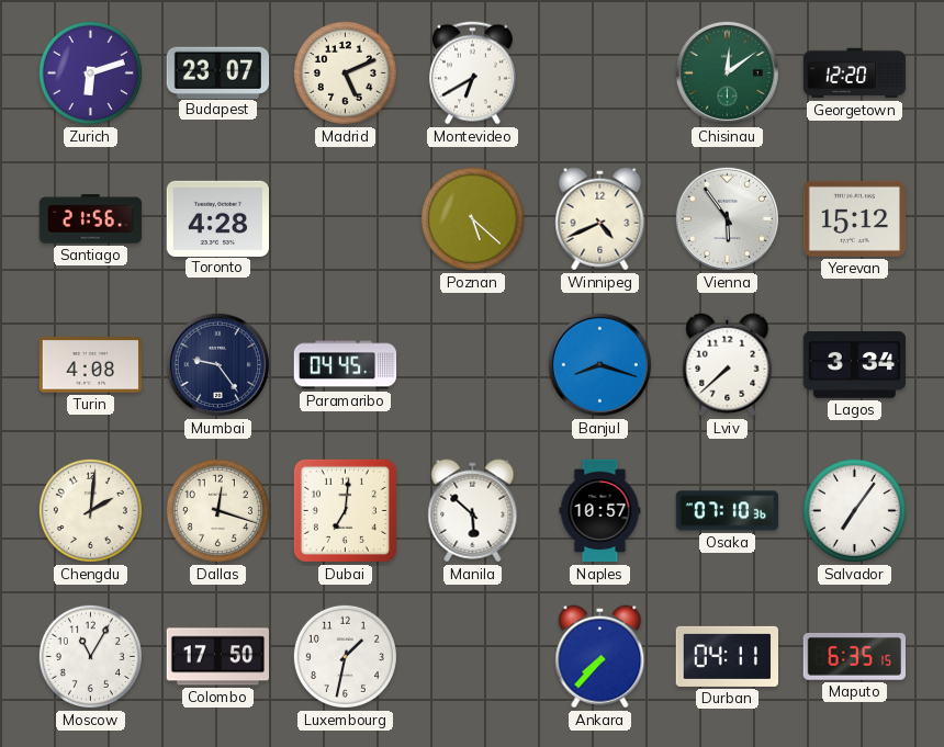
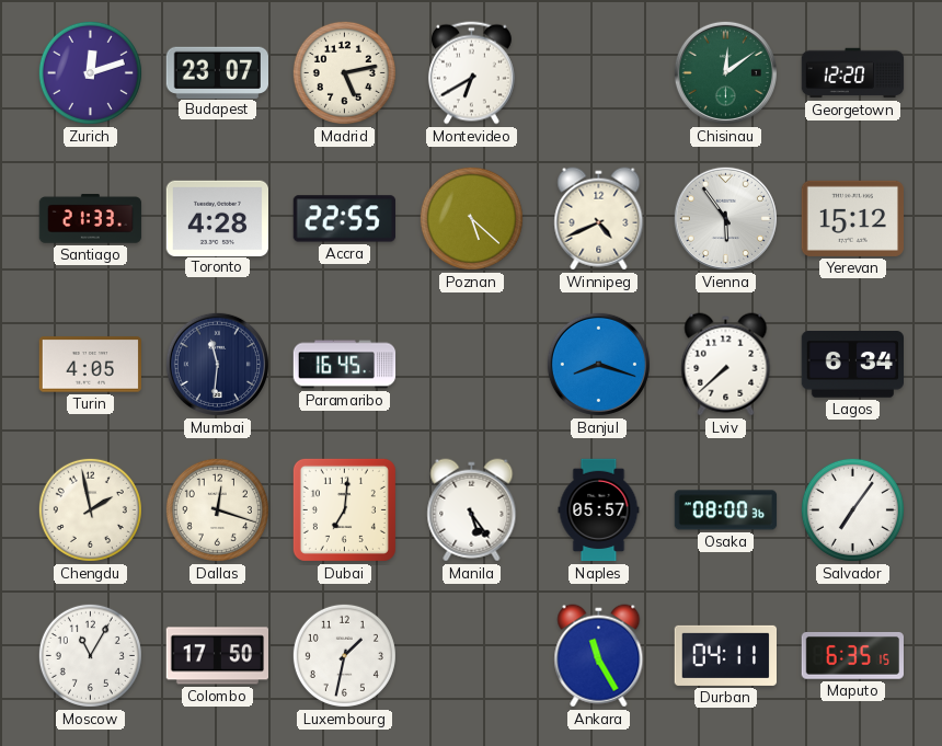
Zurich: 6:12 -> 12:12
Madrid: 5:11 -> 5:13
Santiago: 21:56 -> 21:33
Accra: none -> 22:55
Turin: 4:08 -> 4:05
Mumbai: 9:24 -> 11:31
Paramaribo: 04:45 -> 16:45
Lagos: 3:34 -> 6:34
Chengdu: 2:01 -> 1:58
Manila: 5:52 -> 5:24
Naples: 10:57 -> 05:57
Osaka: 07:10 -> 08:00
Ankara: 7:37 -> 11:25
